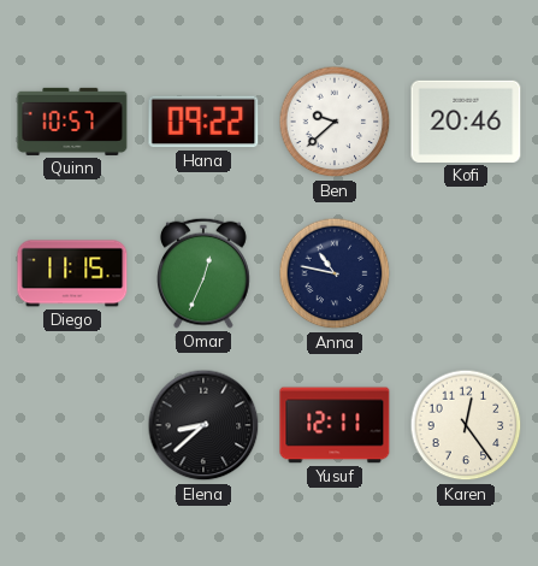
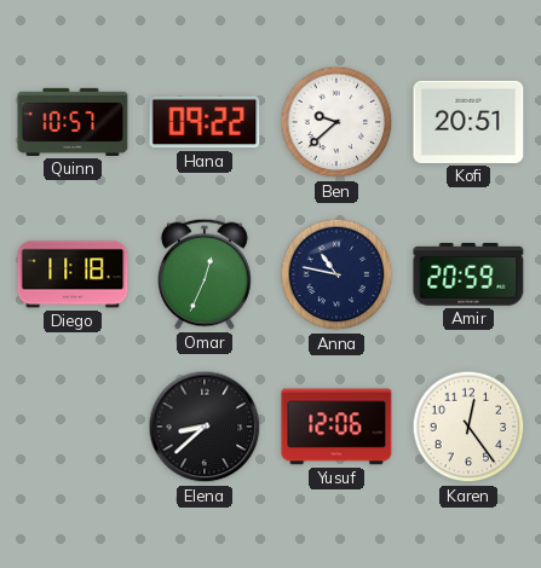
Kofi: 20:46 -> 20:51
Diego: 11:15 -> 11:18
Amir: none -> 20:59
Yusuf: 12:11 -> 12:06
